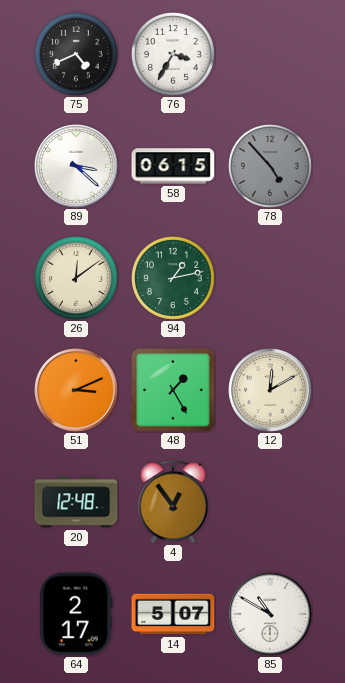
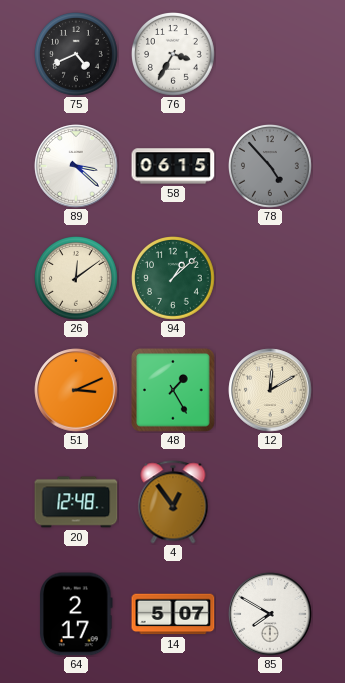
94: 1:13 -> 1:08
85: 10:50 -> 7:50
